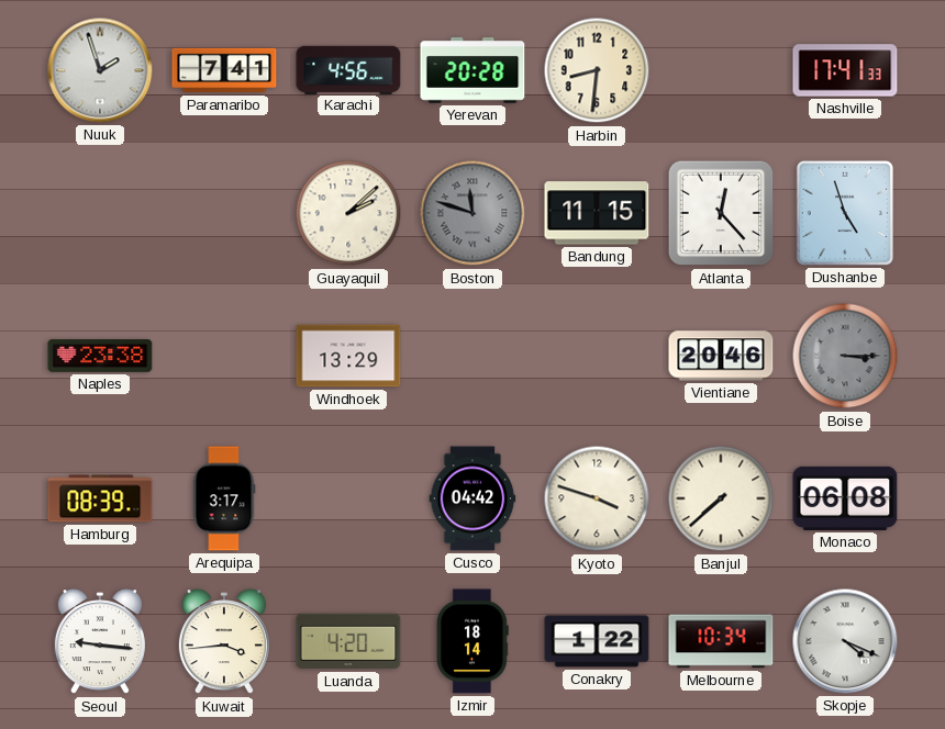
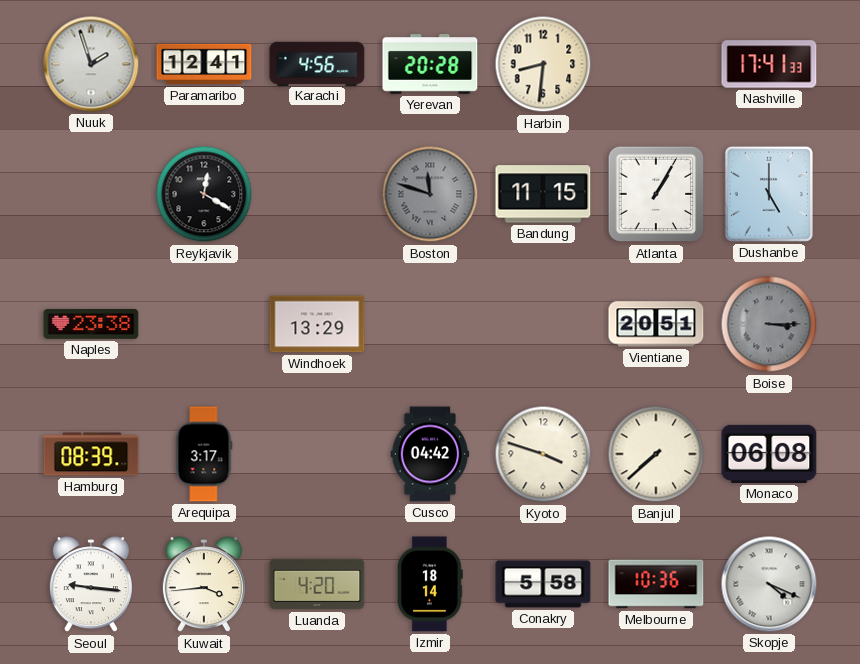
Paramaribo: 7:41 -> 12:41
Reykjavik: none -> 12:20
Guayaquil: 2:08 -> none
Atlanta: 12:23 -> 1:05
Dushanbe: 4:57 -> 5:00
Vientiane: 20:46 -> 20:51
Conakry: 1:22 -> 5:58
Melbourne: 10:34 -> 10:36
